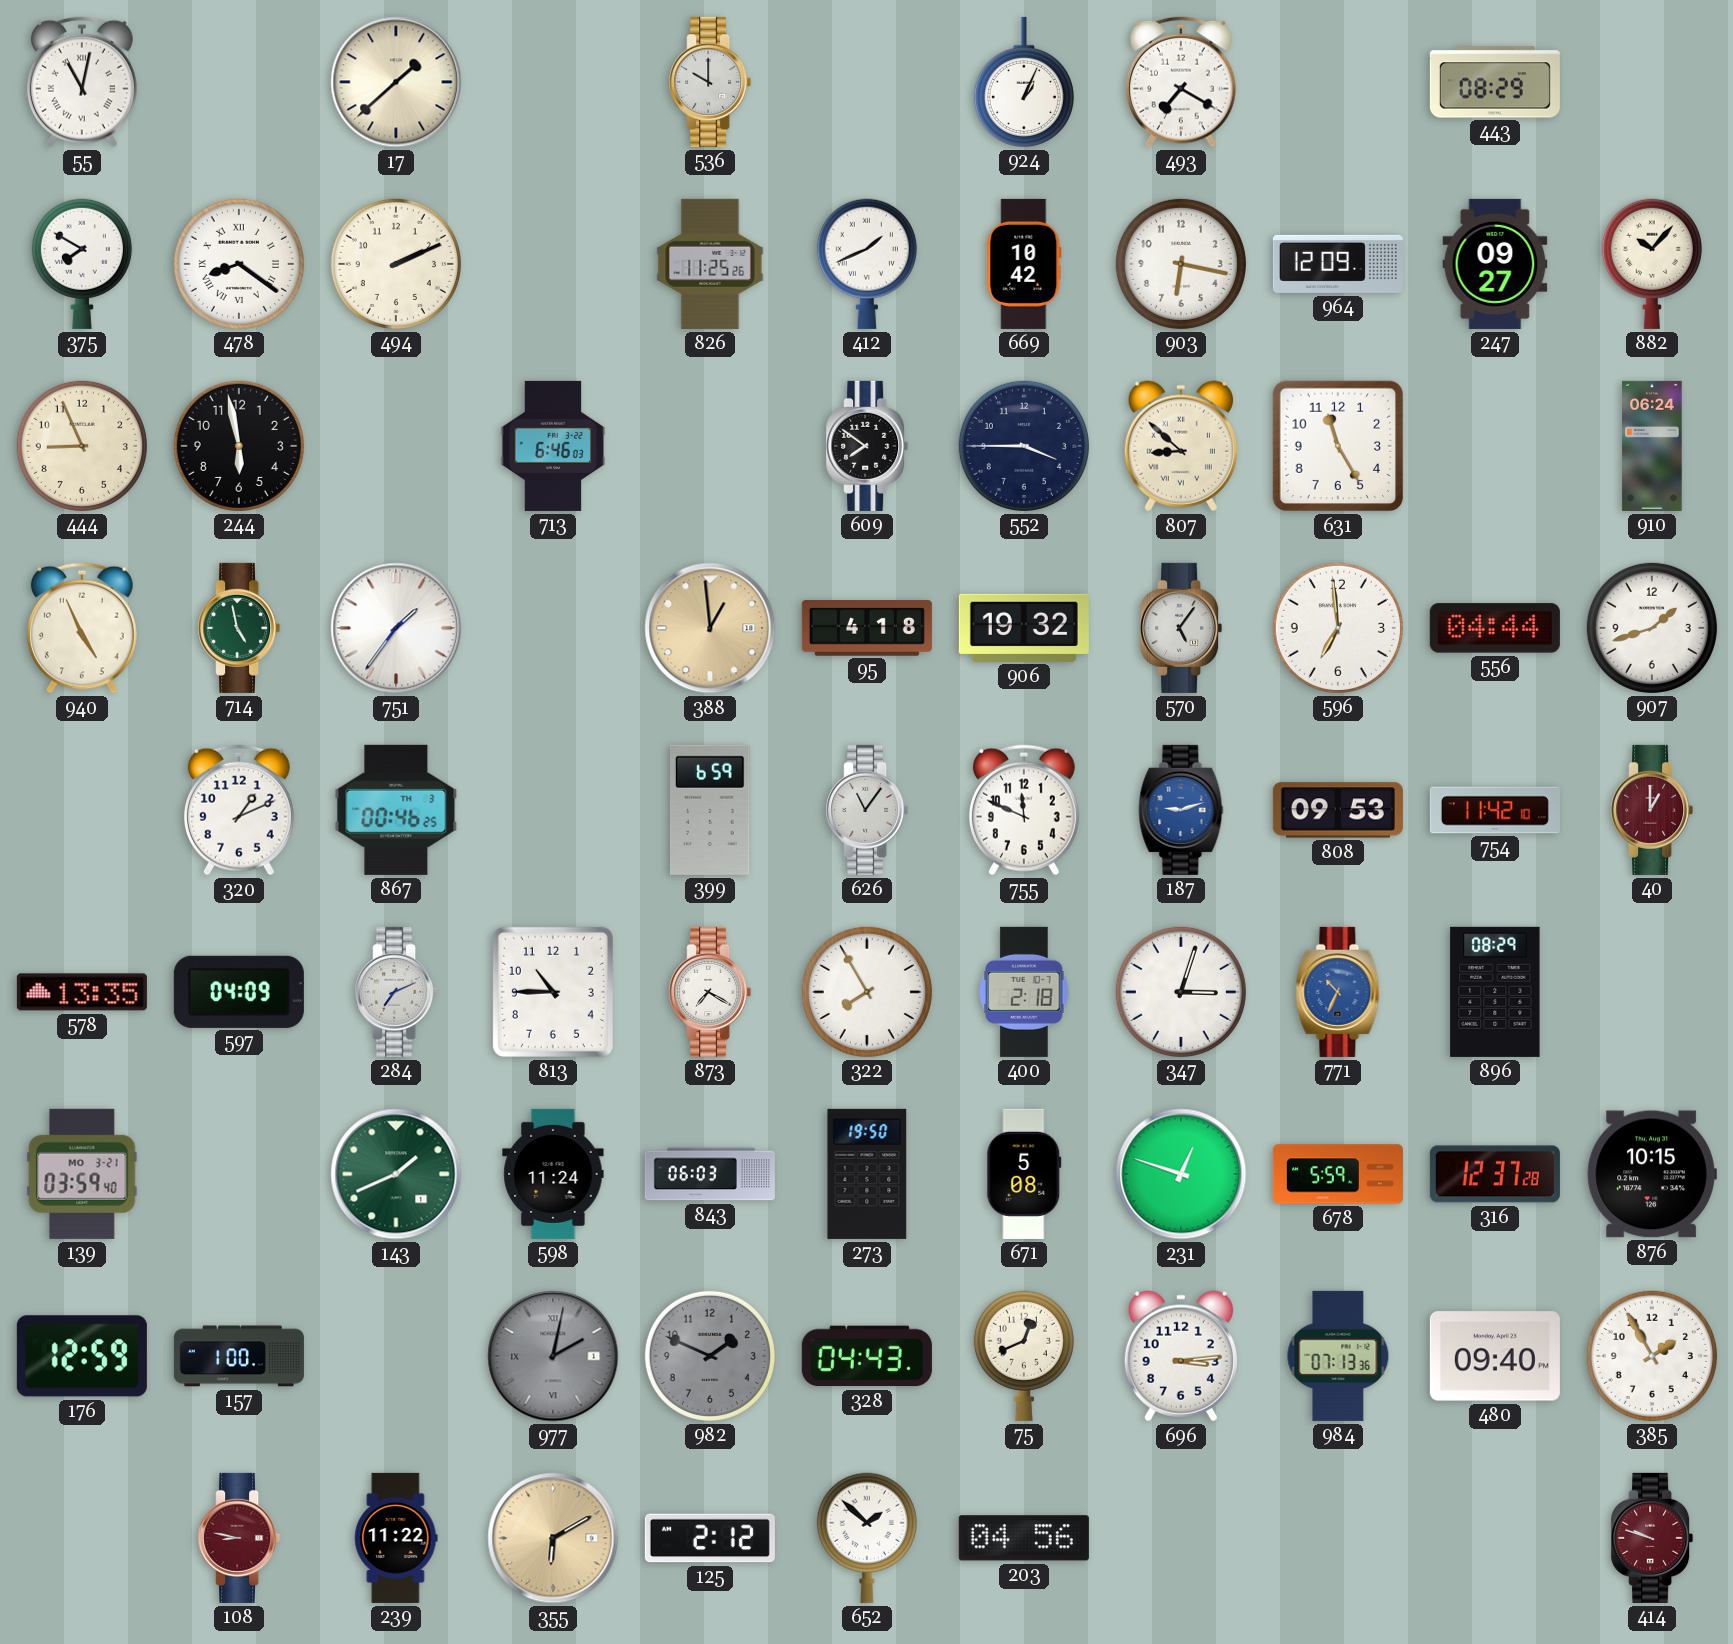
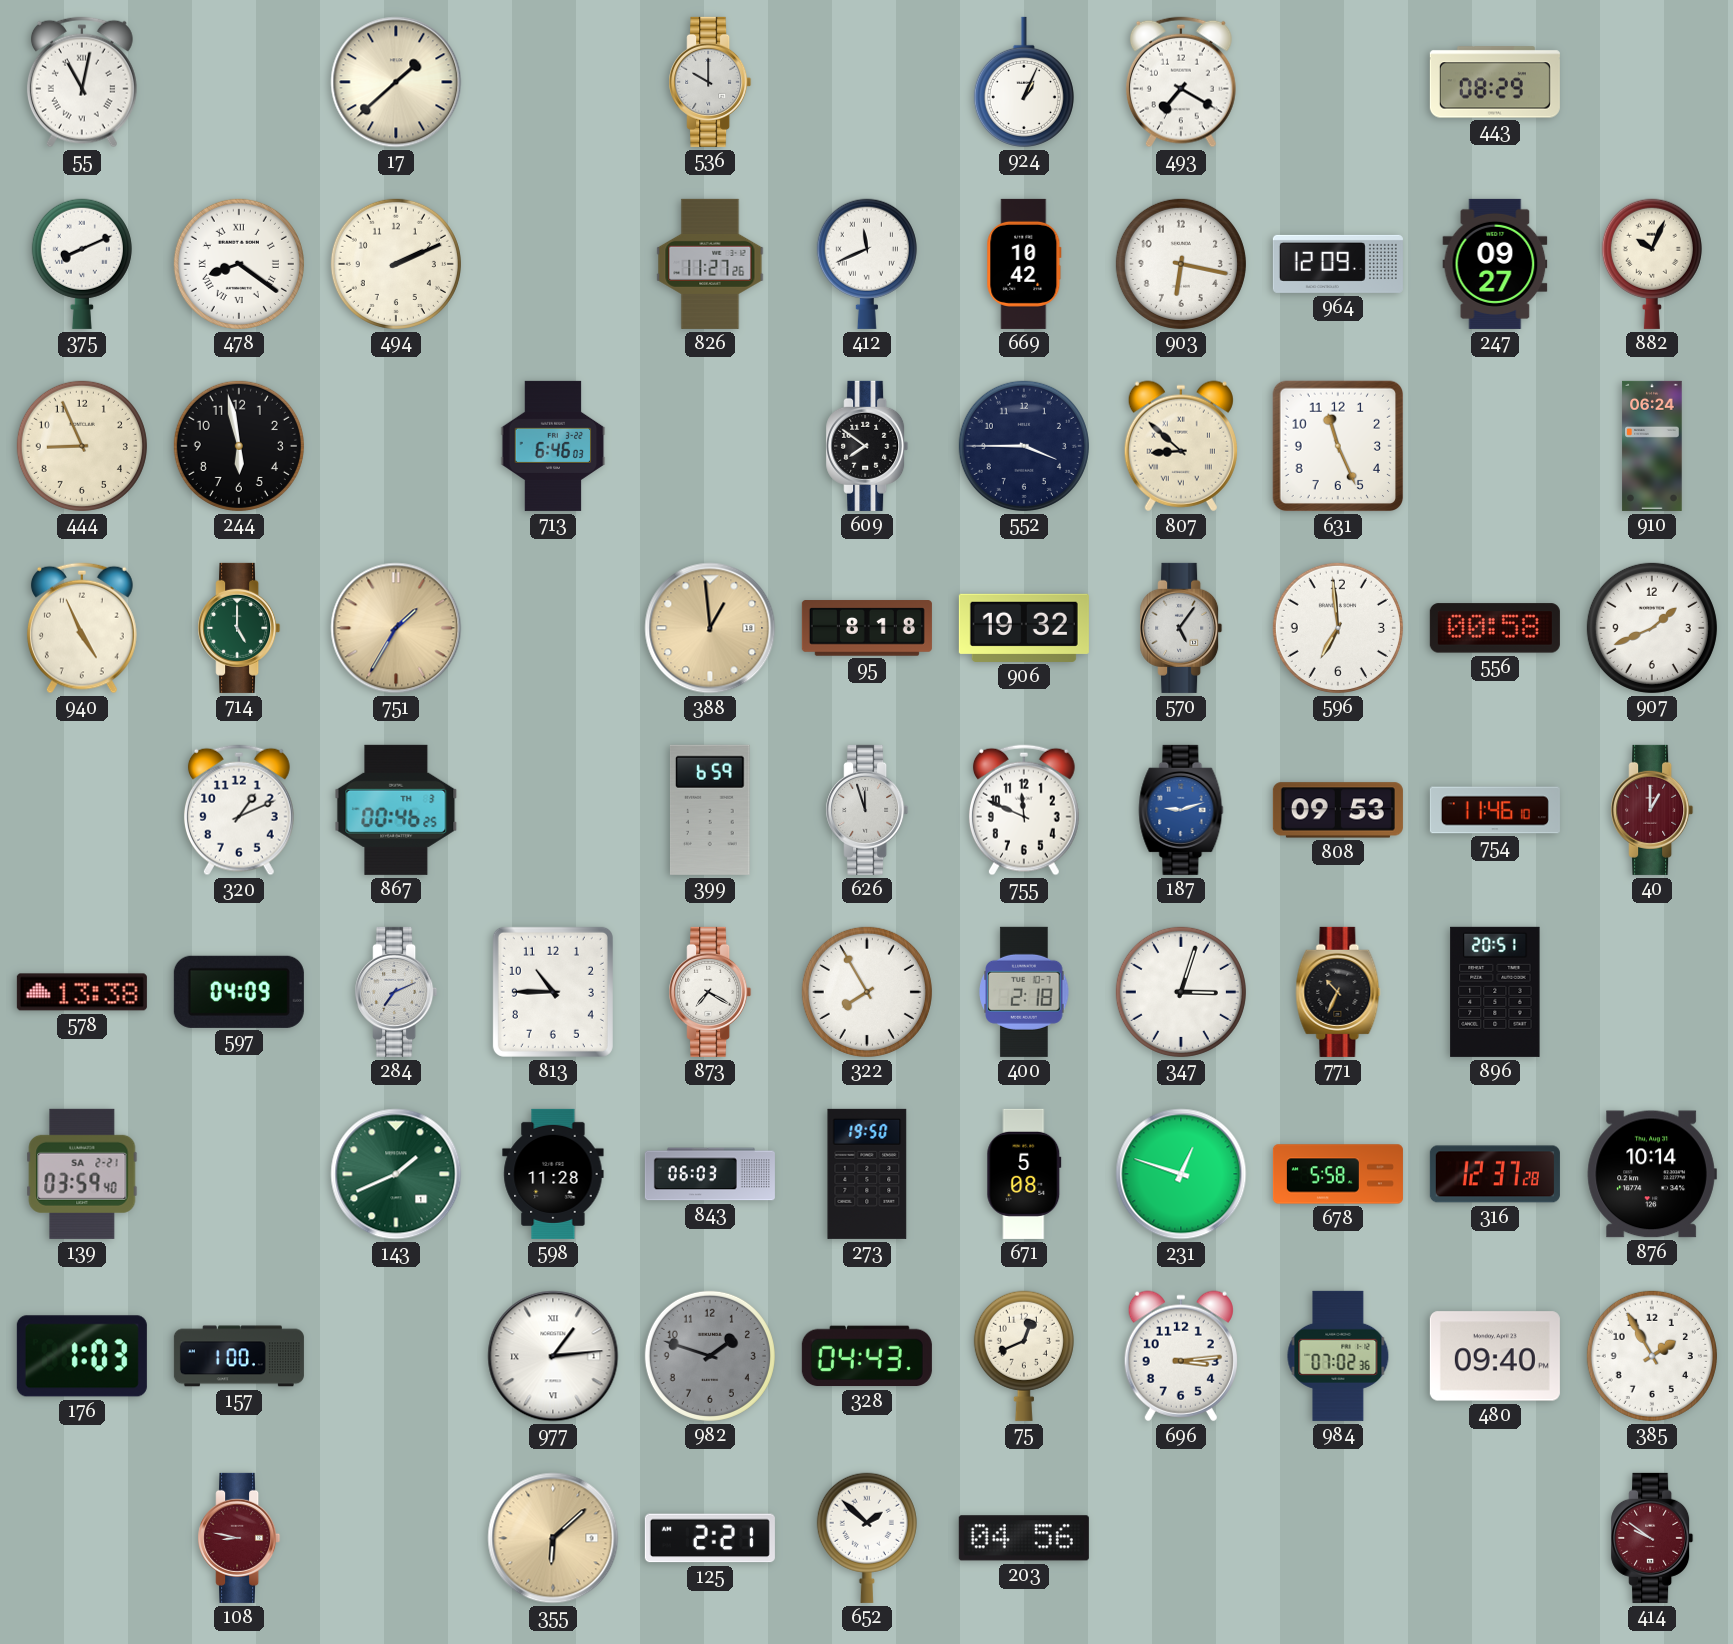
375: 7:50 -> 8:11
826: 11:25 -> 11:27
412: 1:41 -> 11:41
882: 10:07 -> 10:04
631: 11:25 -> 11:26
714: 4:58 -> 5:00
751: 1:36 -> 1:35
751 dial: white -> champagne
95: 4:18 -> 8:18
556: 04:44 -> 00:58
907: 1:42 -> 1:41
626: 11:06 -> 11:57
754: 11:42 -> 11:46
578: 13:35 -> 13:38
771 dial: blue -> black
896: 08:29 -> 20:51
139 date: MO 3-21 -> SA 2-21
598: 11:24 -> 11:28
678: 5:59 -> 5:58
876: 10:15 -> 10:14
176: 12:59 -> 1:03
977: 2:02 -> 1:14
977 dial: grey -> white
982: 1:49 -> 1:48
984: 07:13 -> 07:02
239: 11:22 -> none
355: 6:10 -> 6:08
125: 2:12 -> 2:21
414: 9:48 -> 9:51
